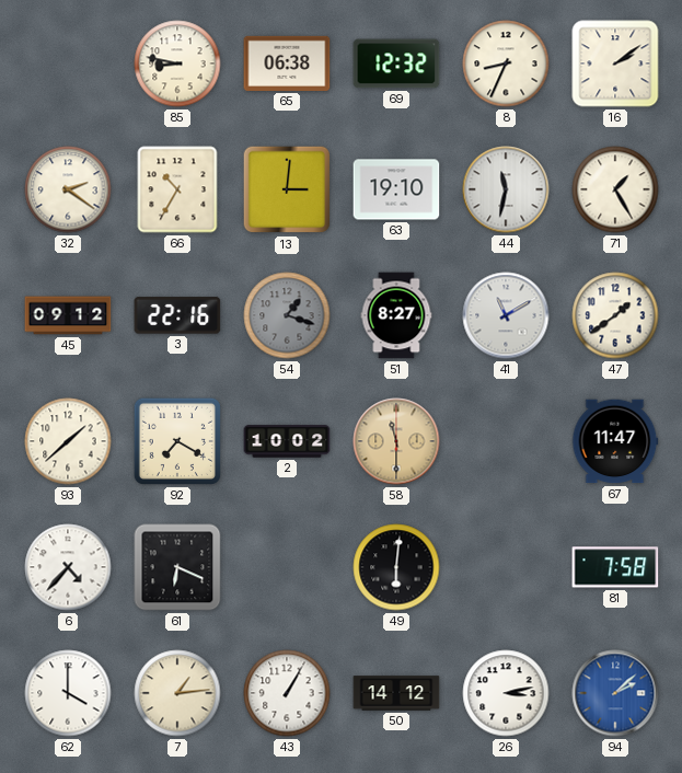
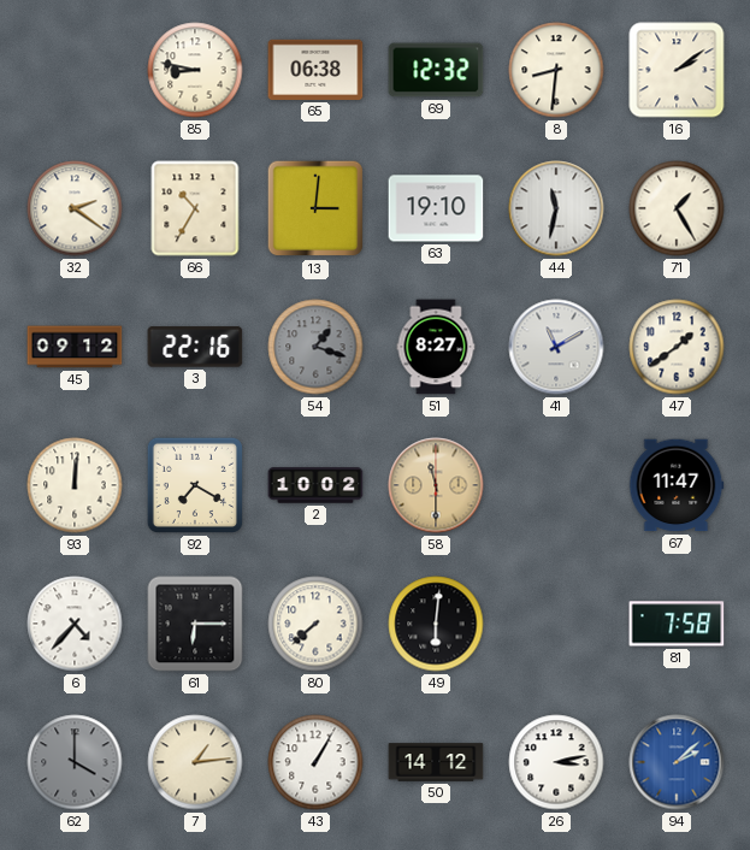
8: 8:34 -> 8:31
93: 1:38 -> 12:01
61: 6:19 -> 6:15
80: none -> 7:38
62 dial: white -> grey
